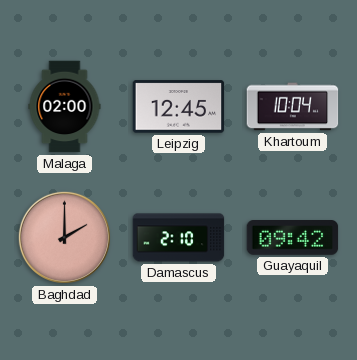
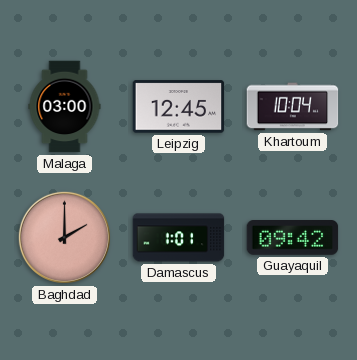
Malaga: 02:00 -> 03:00
Damascus: 2:10 -> 1:01
